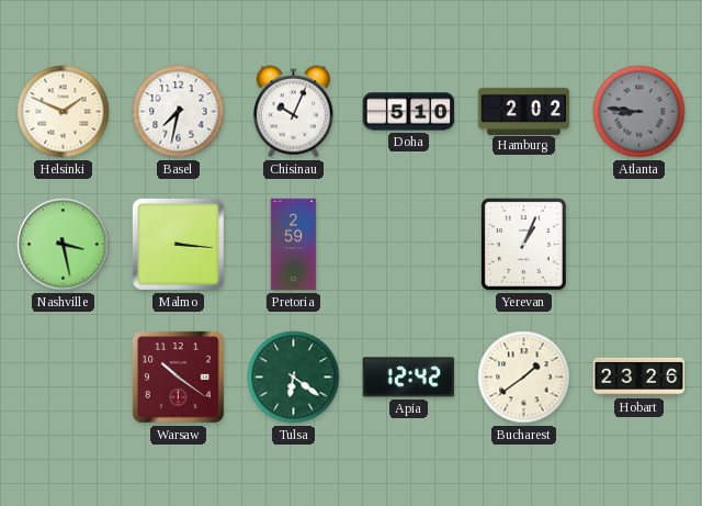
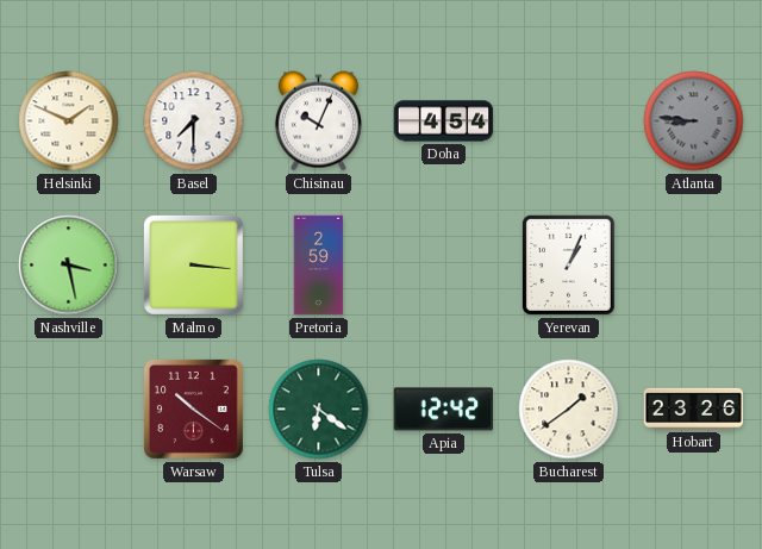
Basel: 7:32 -> 7:30
Doha: 5:10 -> 4:54
Hamburg: 2:02 -> none
